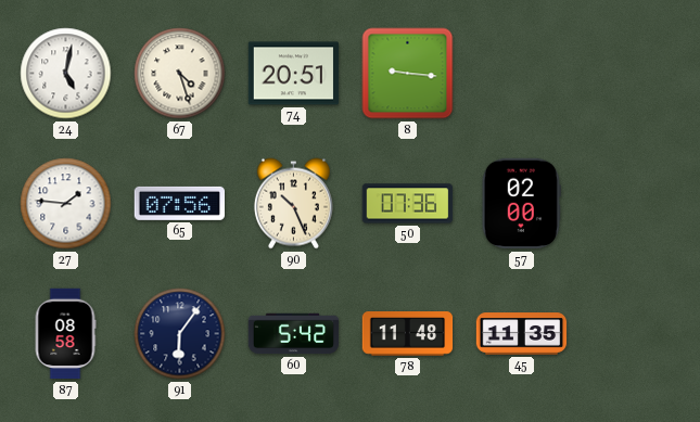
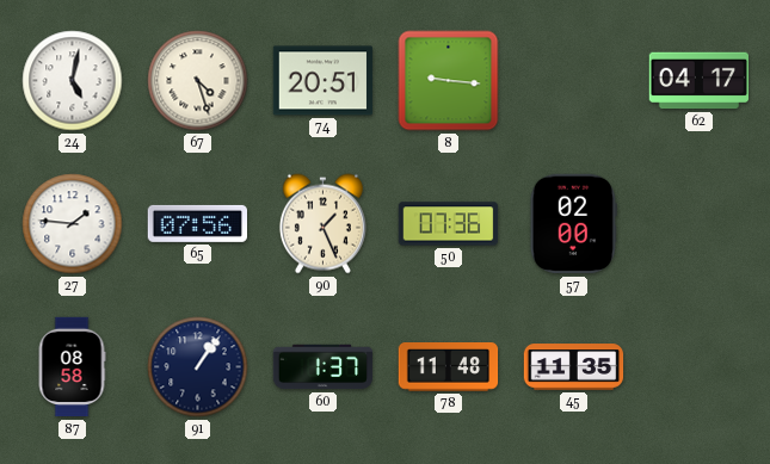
62: none -> 04:17
90: 10:26 -> 1:26
91: 6:06 -> 1:06
60: 5:42 -> 1:37
